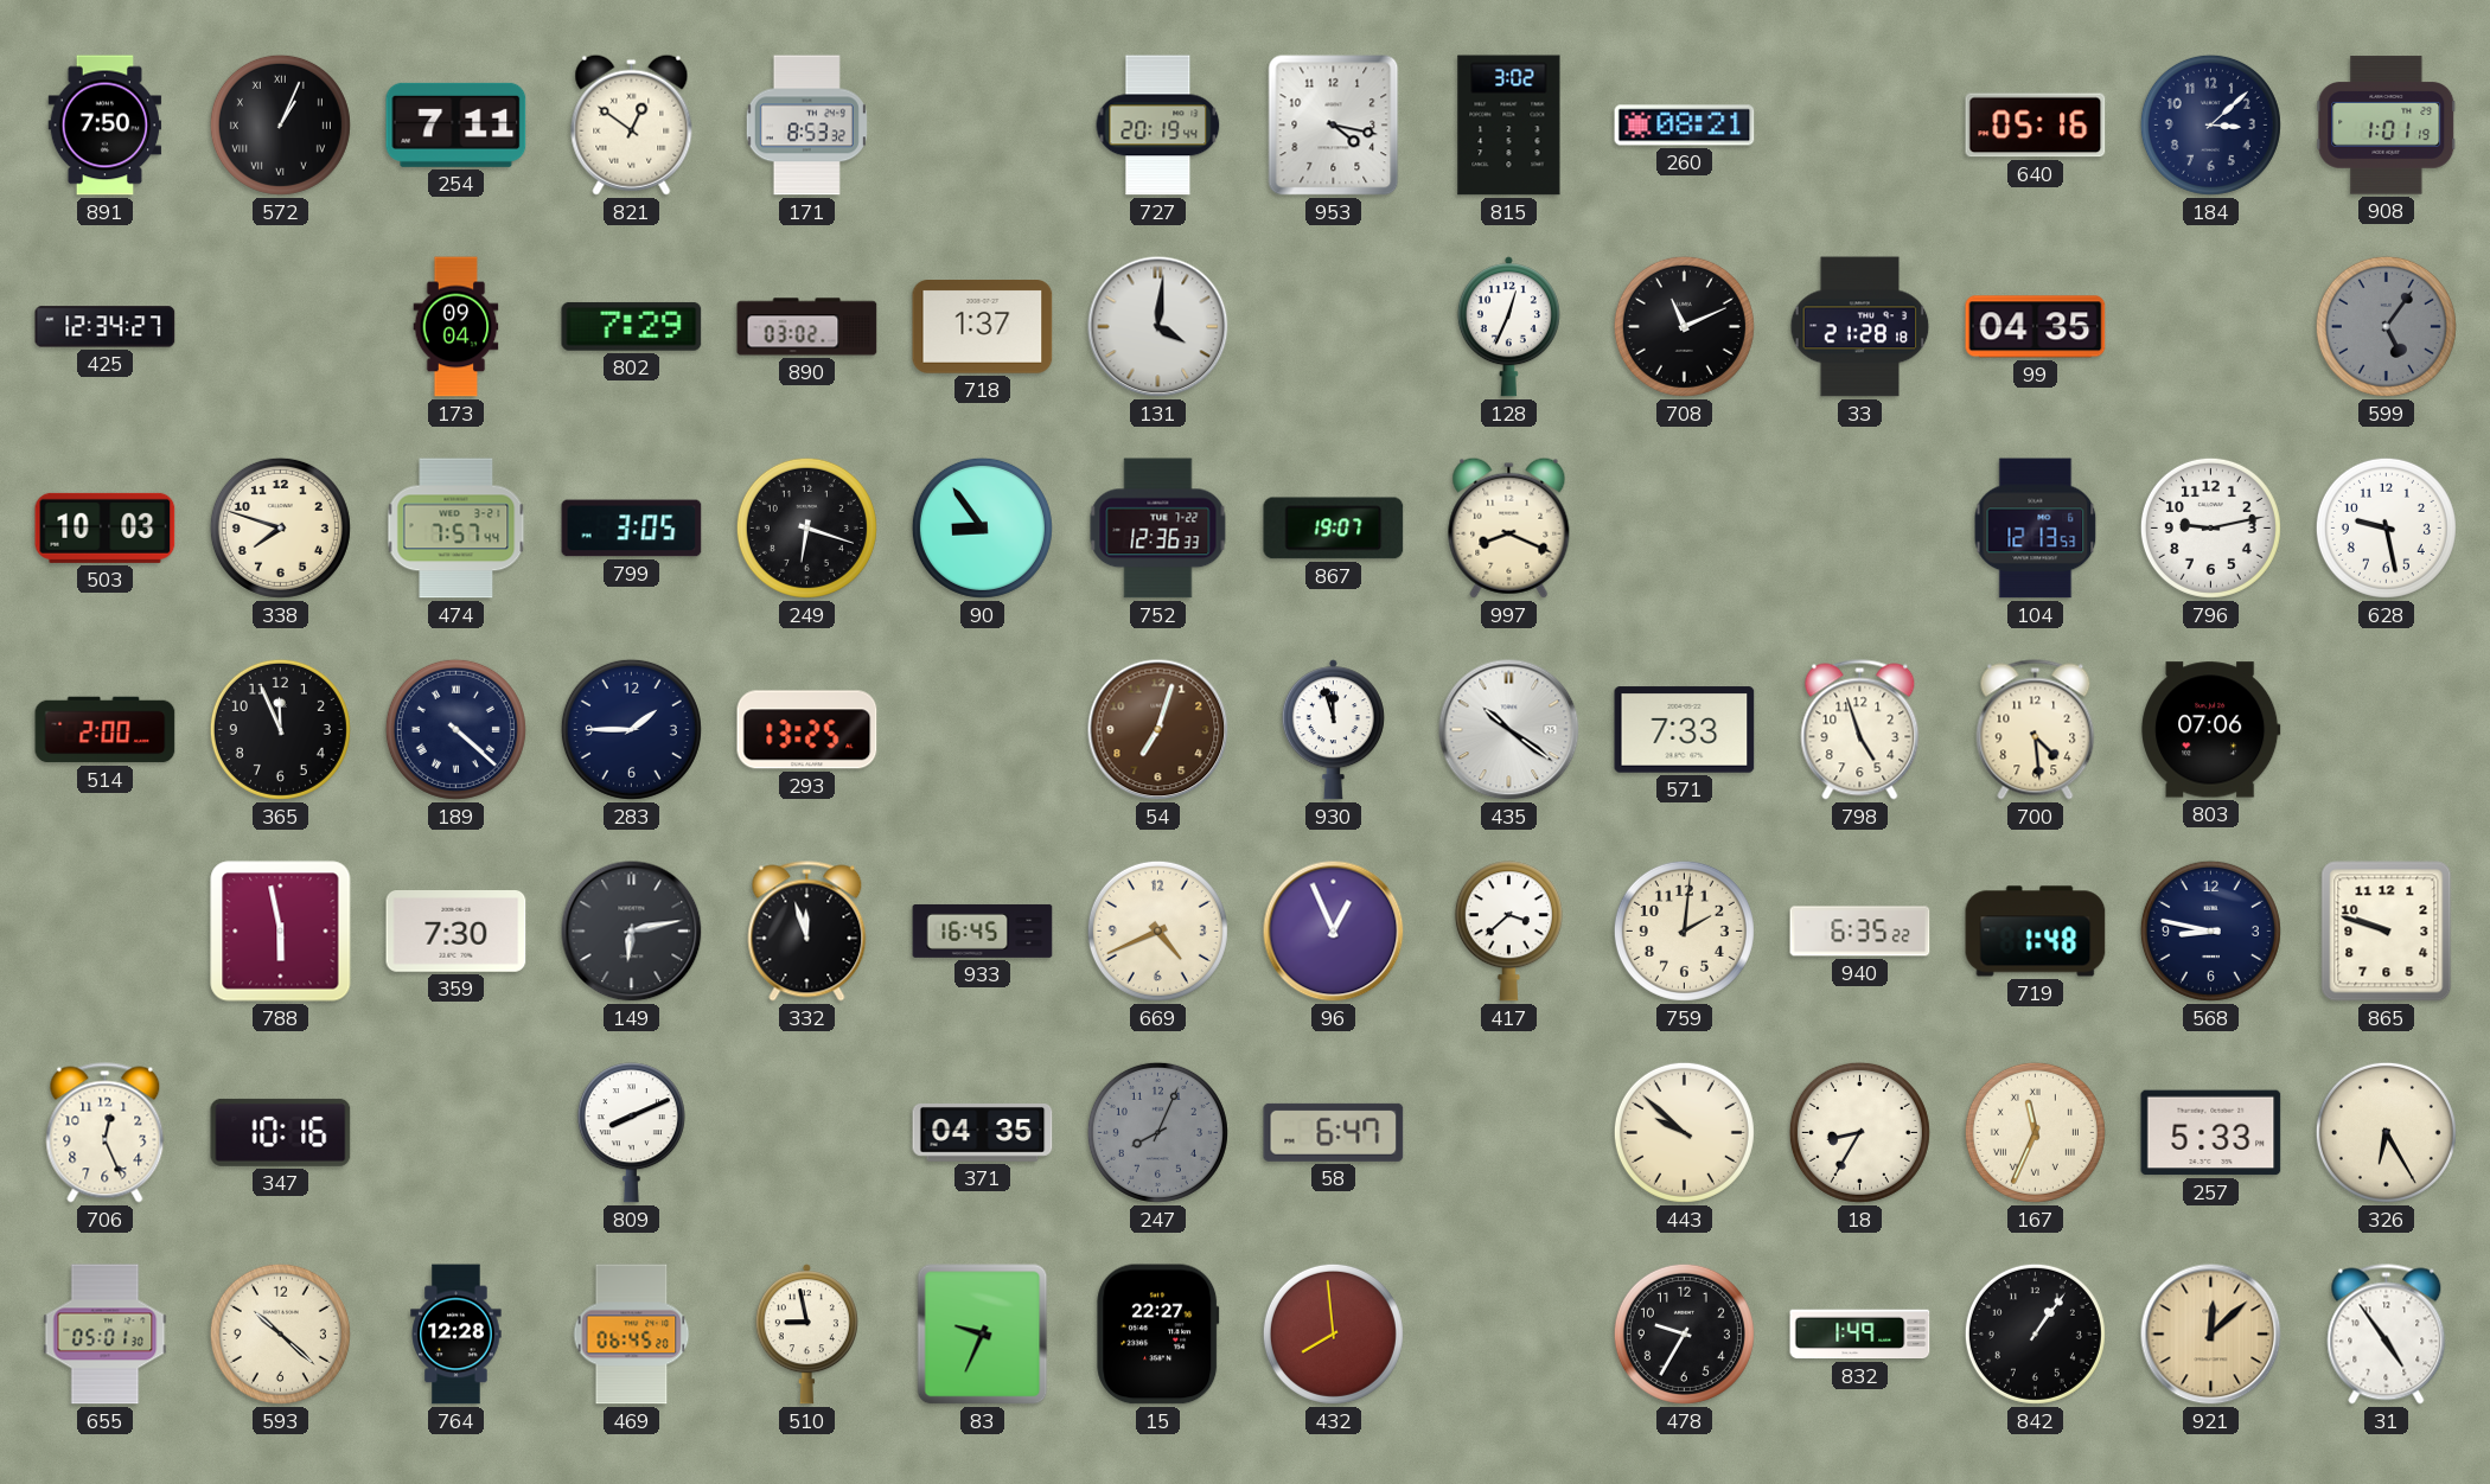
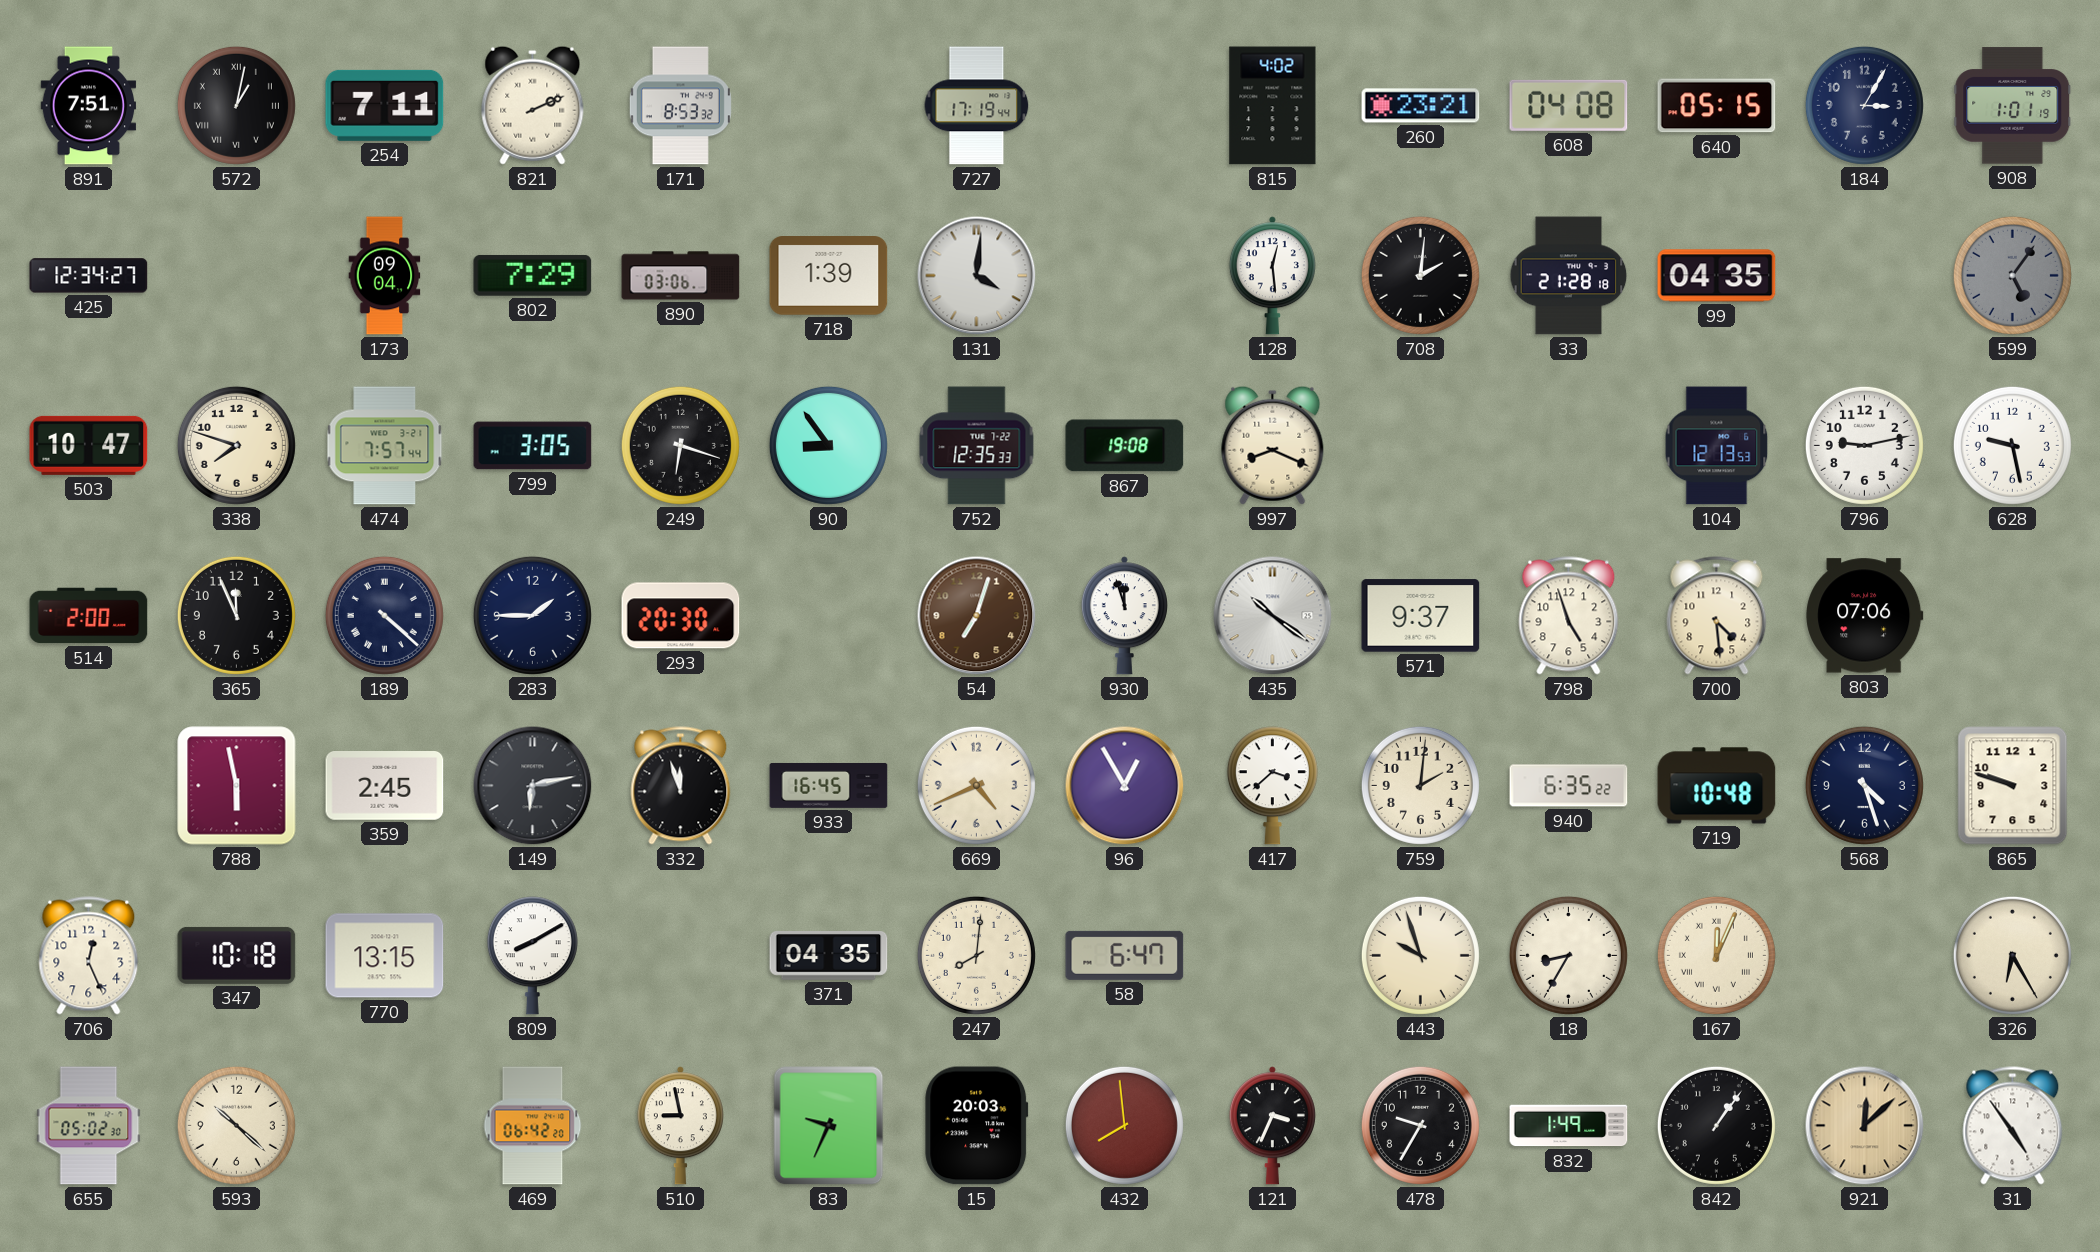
891: 7:50 -> 7:51
572: 1:04 -> 1:02
821: 12:51 -> 2:11
727: 20:19 -> 17:19
953: 4:17 -> none
815: 3:02 -> 4:02
260: 08:21 -> 23:21
608: none -> 04:08
640: 05:16 -> 05:15
184: 3:08 -> 3:05
890: 03:02 -> 03:06
718: 1:37 -> 1:39
128: 12:34 -> 12:29
708: 11:11 -> 2:01
503: 10:03 -> 10:47
752: 12:36 -> 12:35
867: 19:07 -> 19:08
293: 13:25 -> 20:30
571: 7:33 -> 9:37
359: 7:30 -> 2:45
96: 12:56 -> 12:55
719: 1:48 -> 10:48
568: 8:47 -> 4:27
347: 10:16 -> 10:18
770: none -> 13:15
809: 8:11 -> 8:10
247: 8:04 -> 8:01
247 dial: grey -> cream
443: 9:52 -> 9:57
167: 11:34 -> 12:04
257: 5:33 -> none
655: 05:01 -> 05:02
764: 12:28 -> none
469: 06:45 -> 06:42
15: 22:27 -> 20:03
121: none -> 3:34
